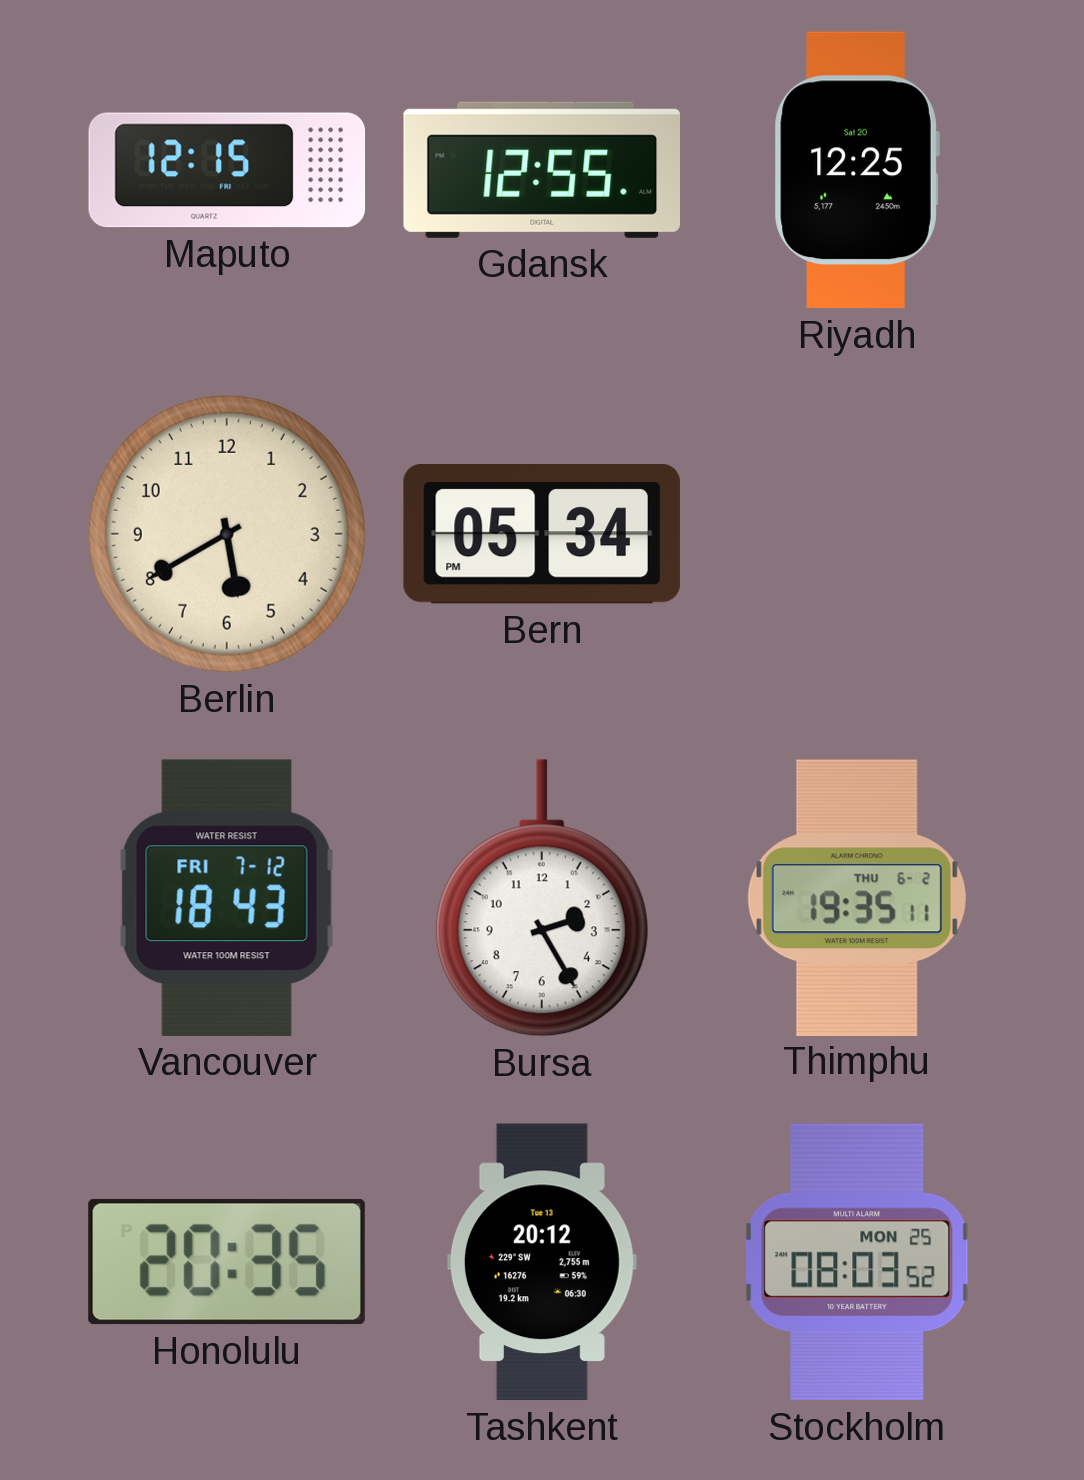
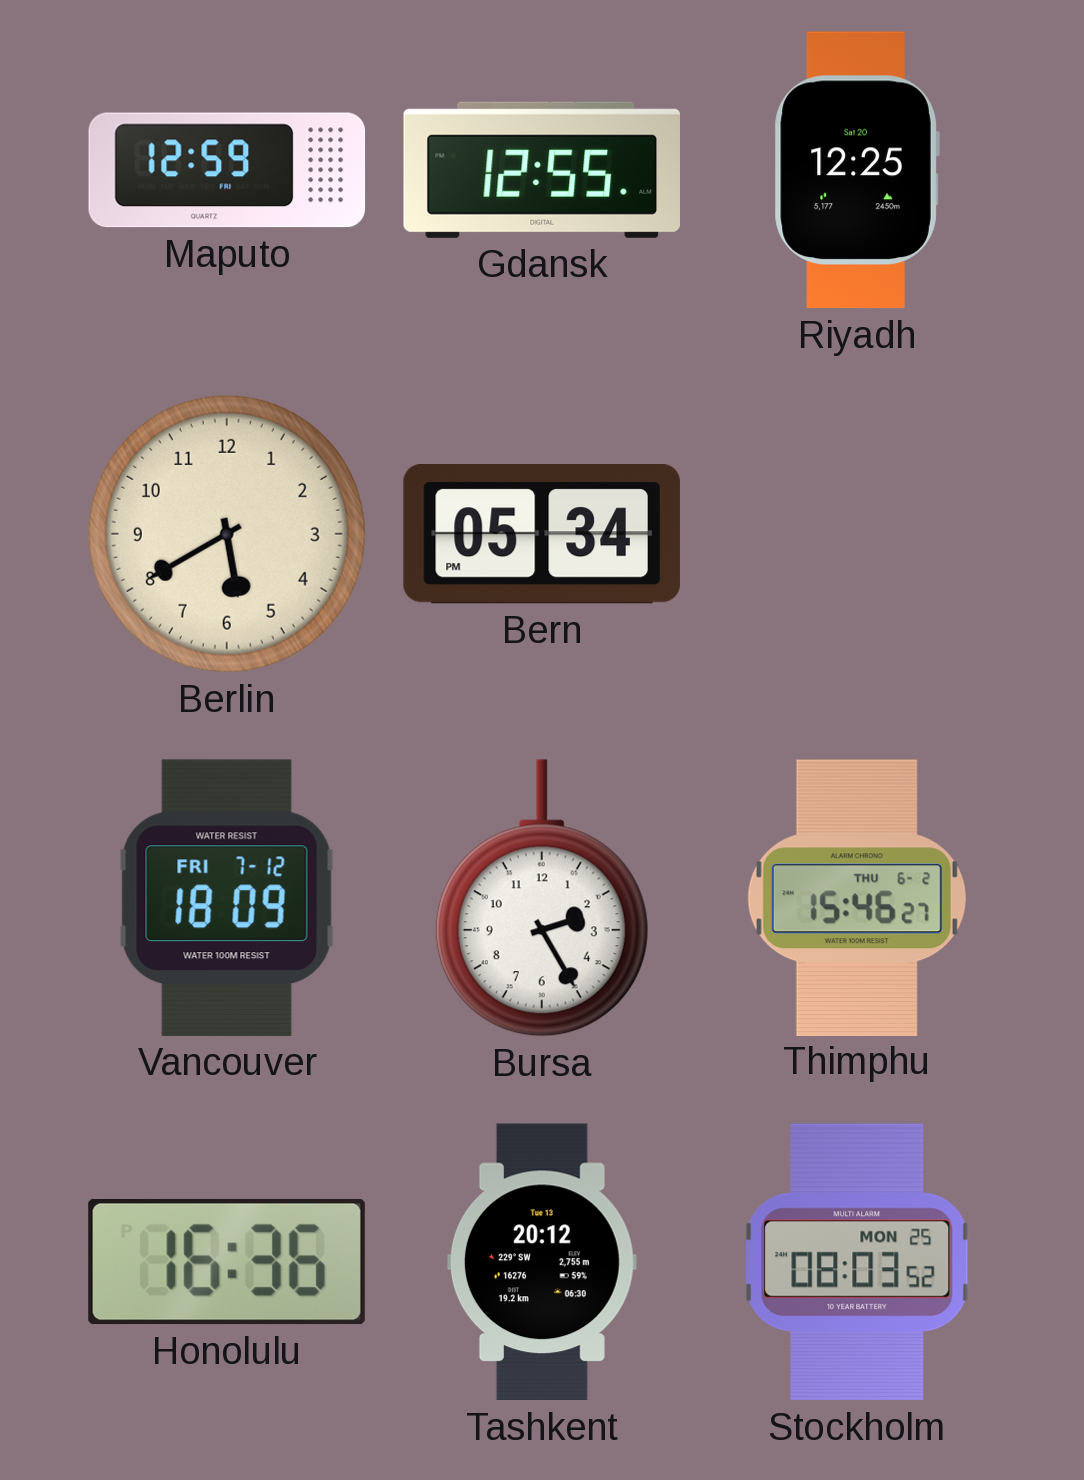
Maputo: 12:15 -> 12:59
Vancouver: 18:43 -> 18:09
Thimphu: 19:35 -> 15:46
Honolulu: 20:35 -> 16:36
